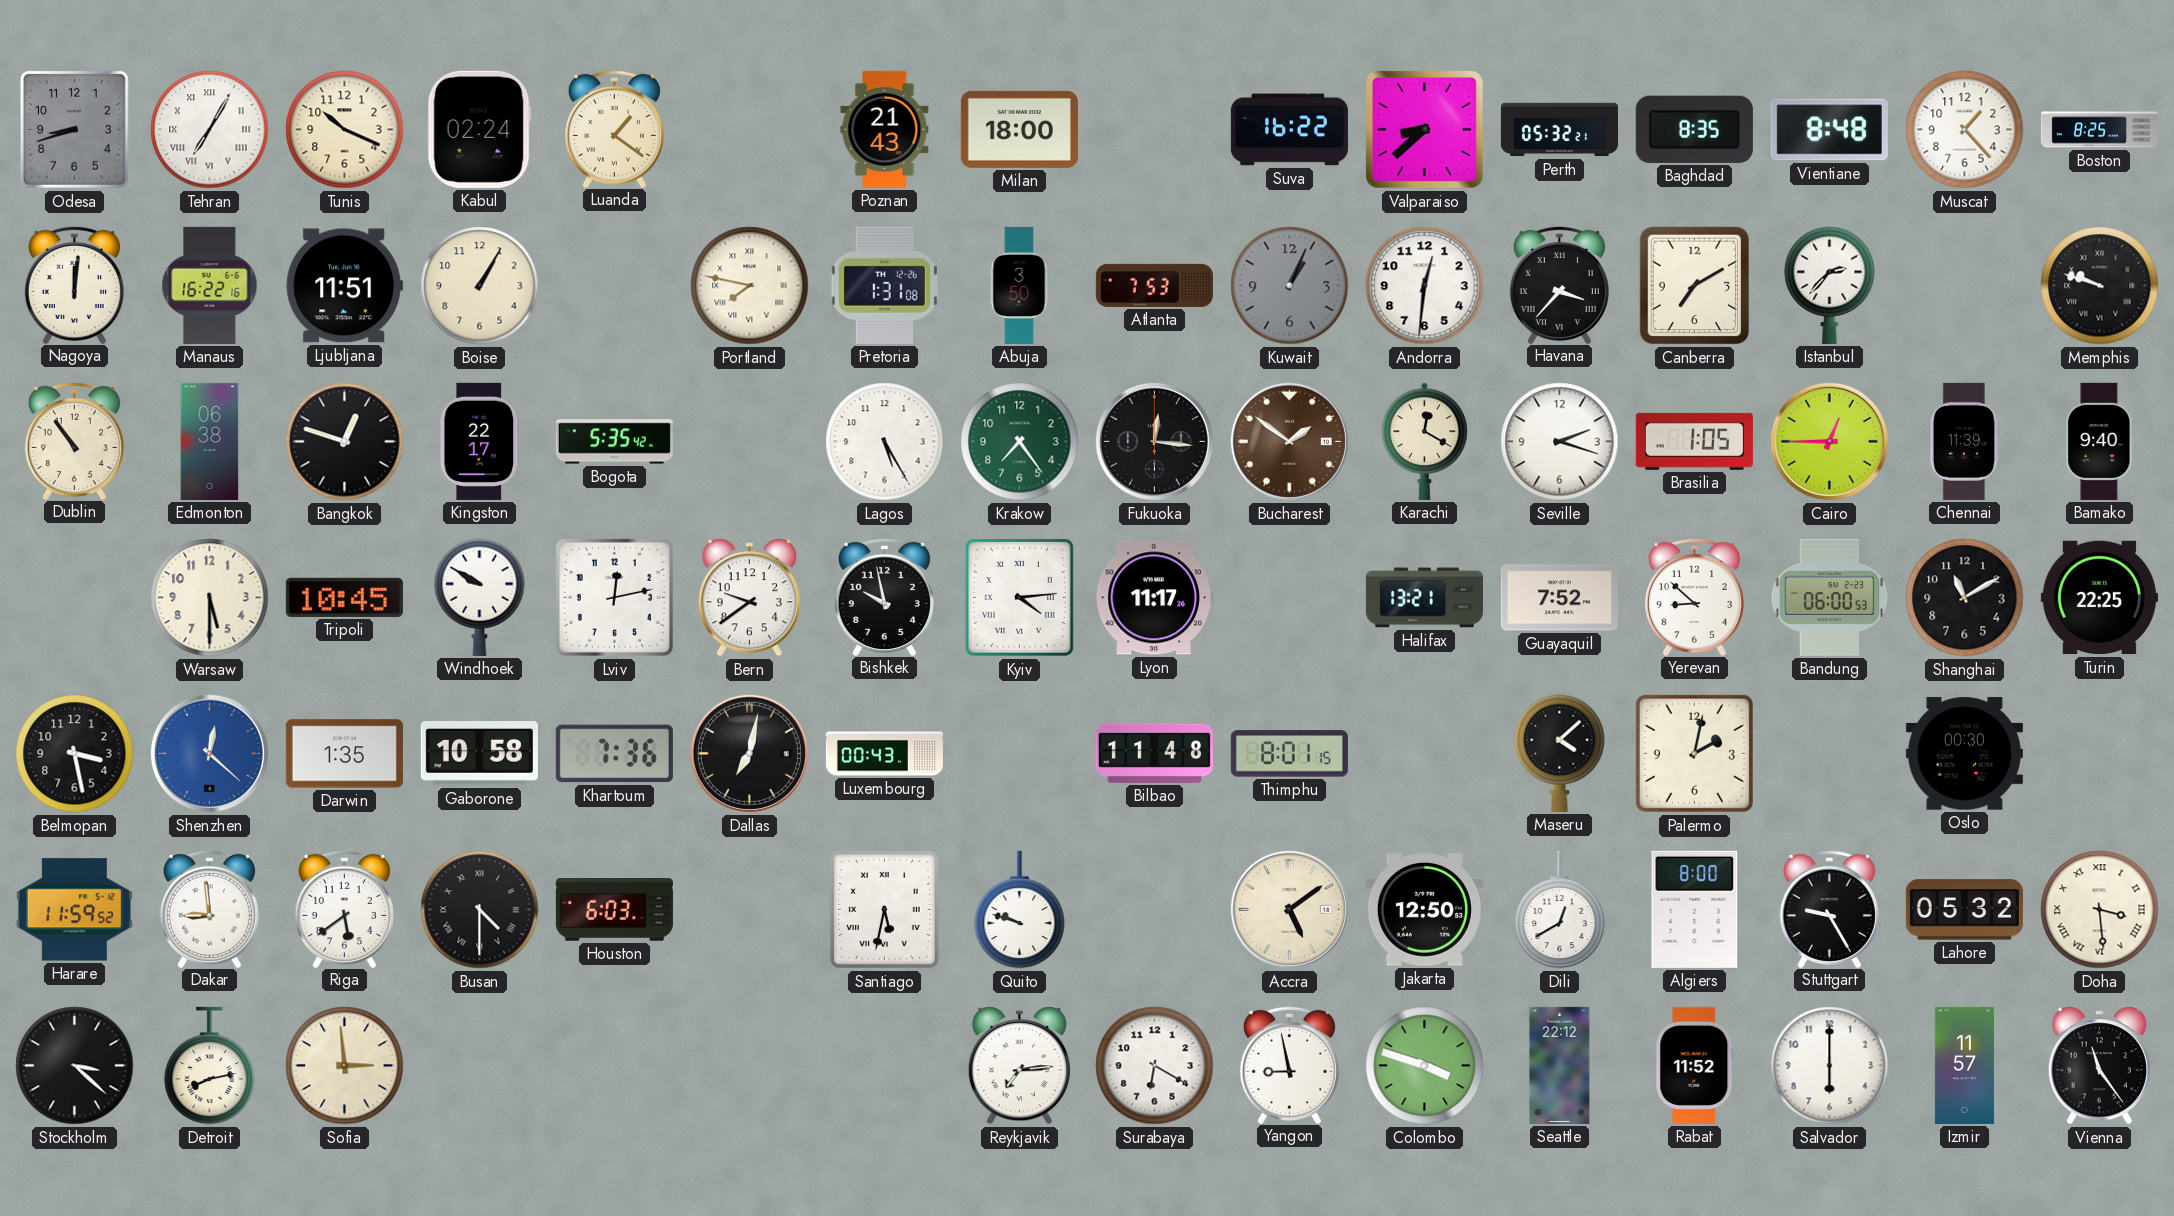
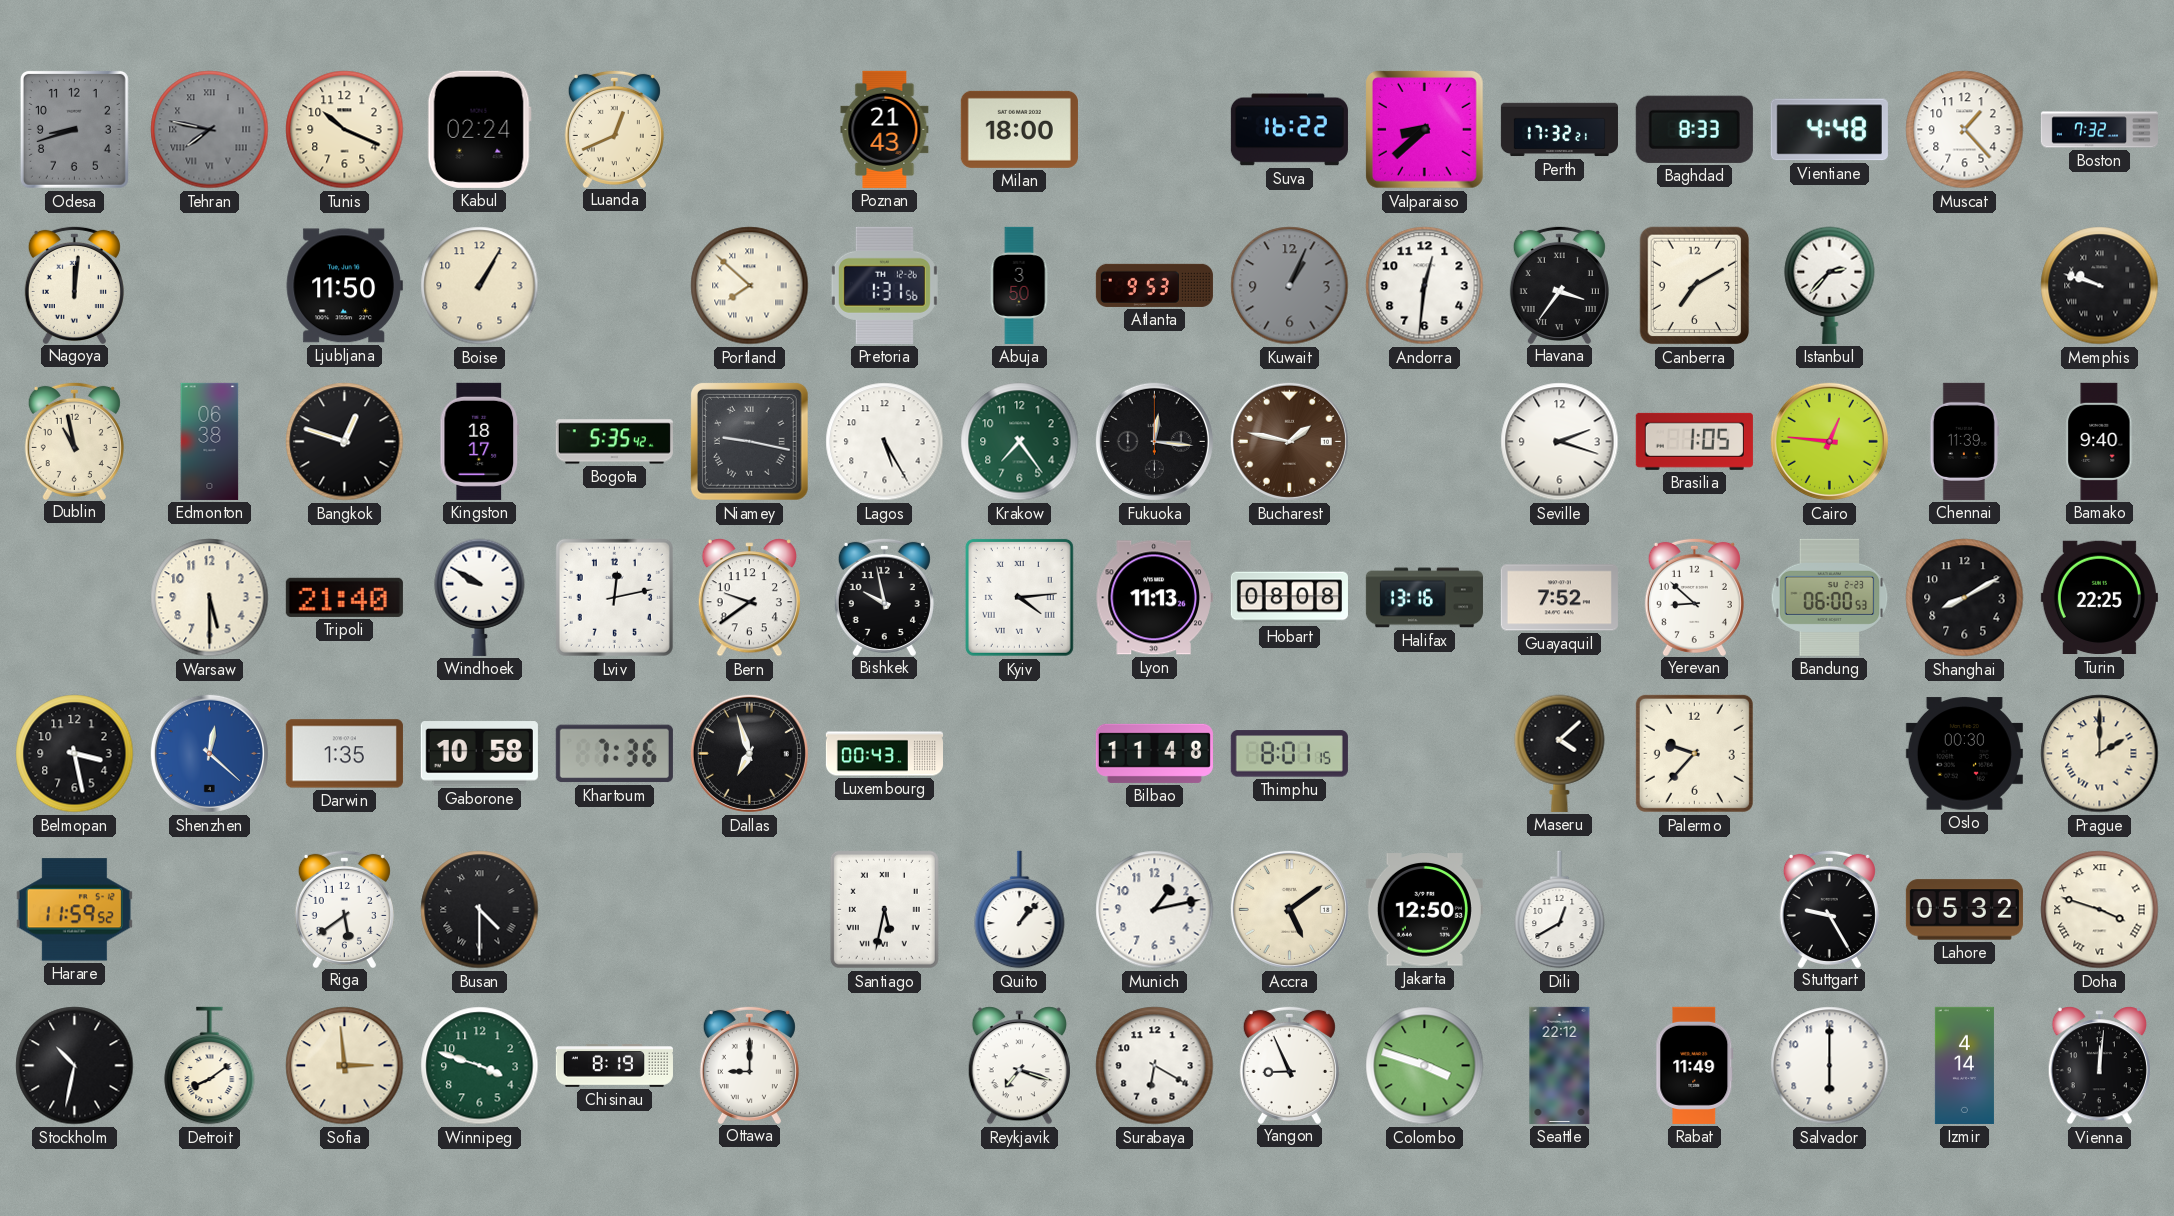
Tehran: 7:05 -> 7:47
Tehran dial: white -> grey
Luanda: 1:21 -> 12:41
Perth: 05:32 -> 17:32
Baghdad: 8:35 -> 8:33
Vientiane: 8:48 -> 4:48
Boston: 8:25 -> 7:32
Manaus: 16:22 -> none
Ljubljana: 11:51 -> 11:50
Portland: 7:47 -> 7:52
Pretoria: 1:31:08 -> 1:31:56
Atlanta: 7:53 -> 9:53
Havana: 3:37 -> 3:36
Dublin: 10:54 -> 10:58
Kingston: 22:17 -> 18:17
Niamey: none -> 9:17
Bucharest: 1:51 -> 1:47
Karachi: 12:20 -> none
Cairo: 12:45 -> 12:46
Tripoli: 10:45 -> 21:40
Lyon: 11:17 -> 11:13
Hobart: none -> 08:08
Halifax: 13:21 -> 13:16
Shanghai: 11:10 -> 8:10
Dallas: 7:02 -> 6:57
Palermo: 2:02 -> 9:37
Prague: none -> 2:00
Dakar: 8:59 -> none
Houston: 6:03 -> none
Quito: 9:48 -> 1:07
Munich: none -> 1:13
Algiers: 8:00 -> none
Doha: 3:29 -> 3:48
Stockholm: 3:22 -> 10:32
Detroit: 8:13 -> 8:09
Winnipeg: none -> 3:48
Chisinau: none -> 8:19
Ottawa: none -> 9:00
Reykjavik: 7:14 -> 7:18
Yangon: 8:58 -> 8:56
Rabat: 11:52 -> 11:49
Izmir: 11:57 -> 4:14
Vienna: 11:24 -> 12:01
